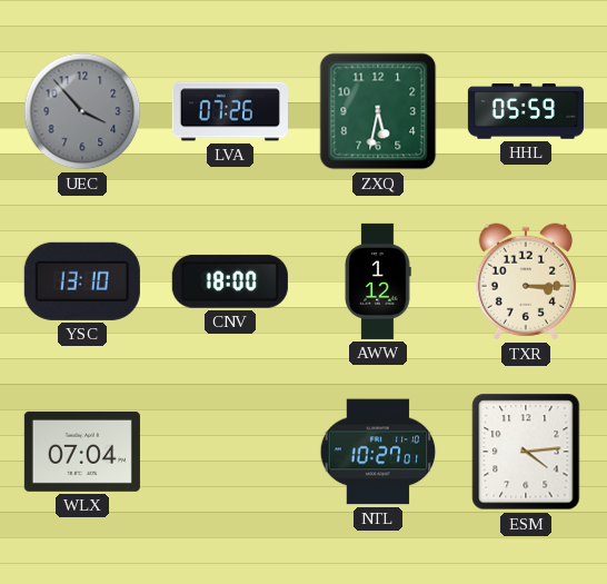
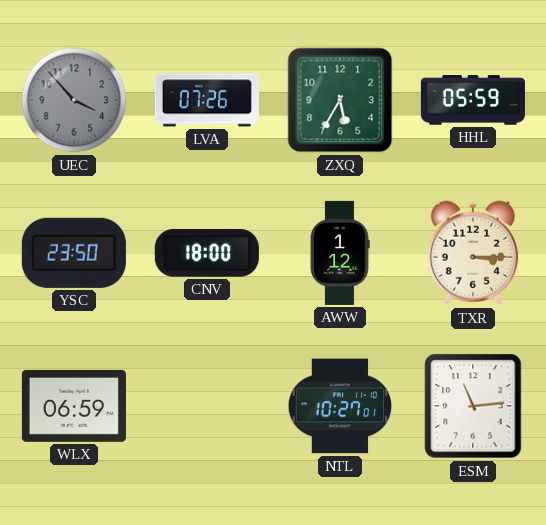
ZXQ: 5:32 -> 5:35
YSC: 13:10 -> 23:50
WLX: 07:04 -> 06:59
ESM: 4:14 -> 11:14
